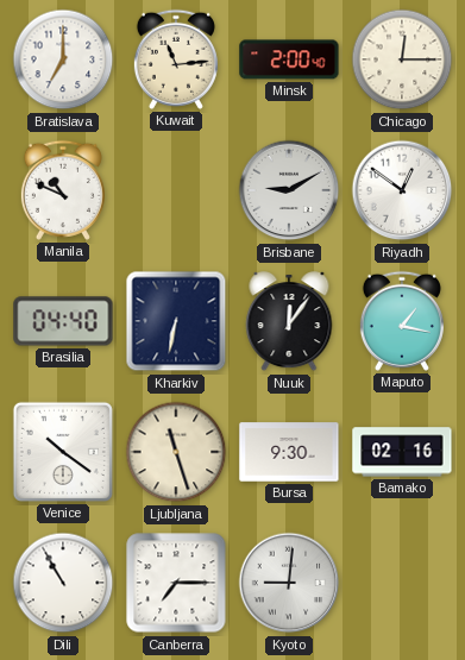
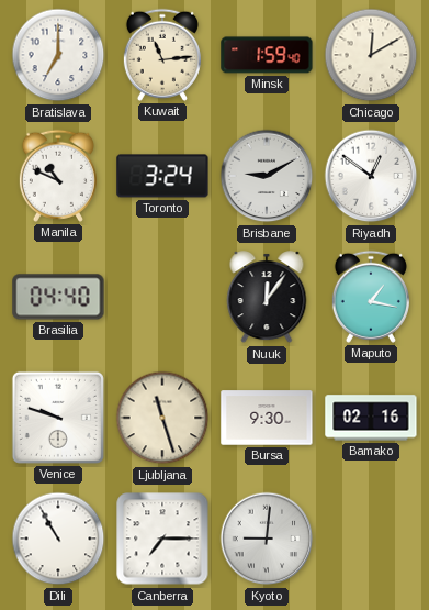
Minsk: 2:00 -> 1:59
Chicago: 12:15 -> 12:10
Toronto: none -> 3:24
Kharkiv: 6:32 -> none
Venice: 10:21 -> 9:48
